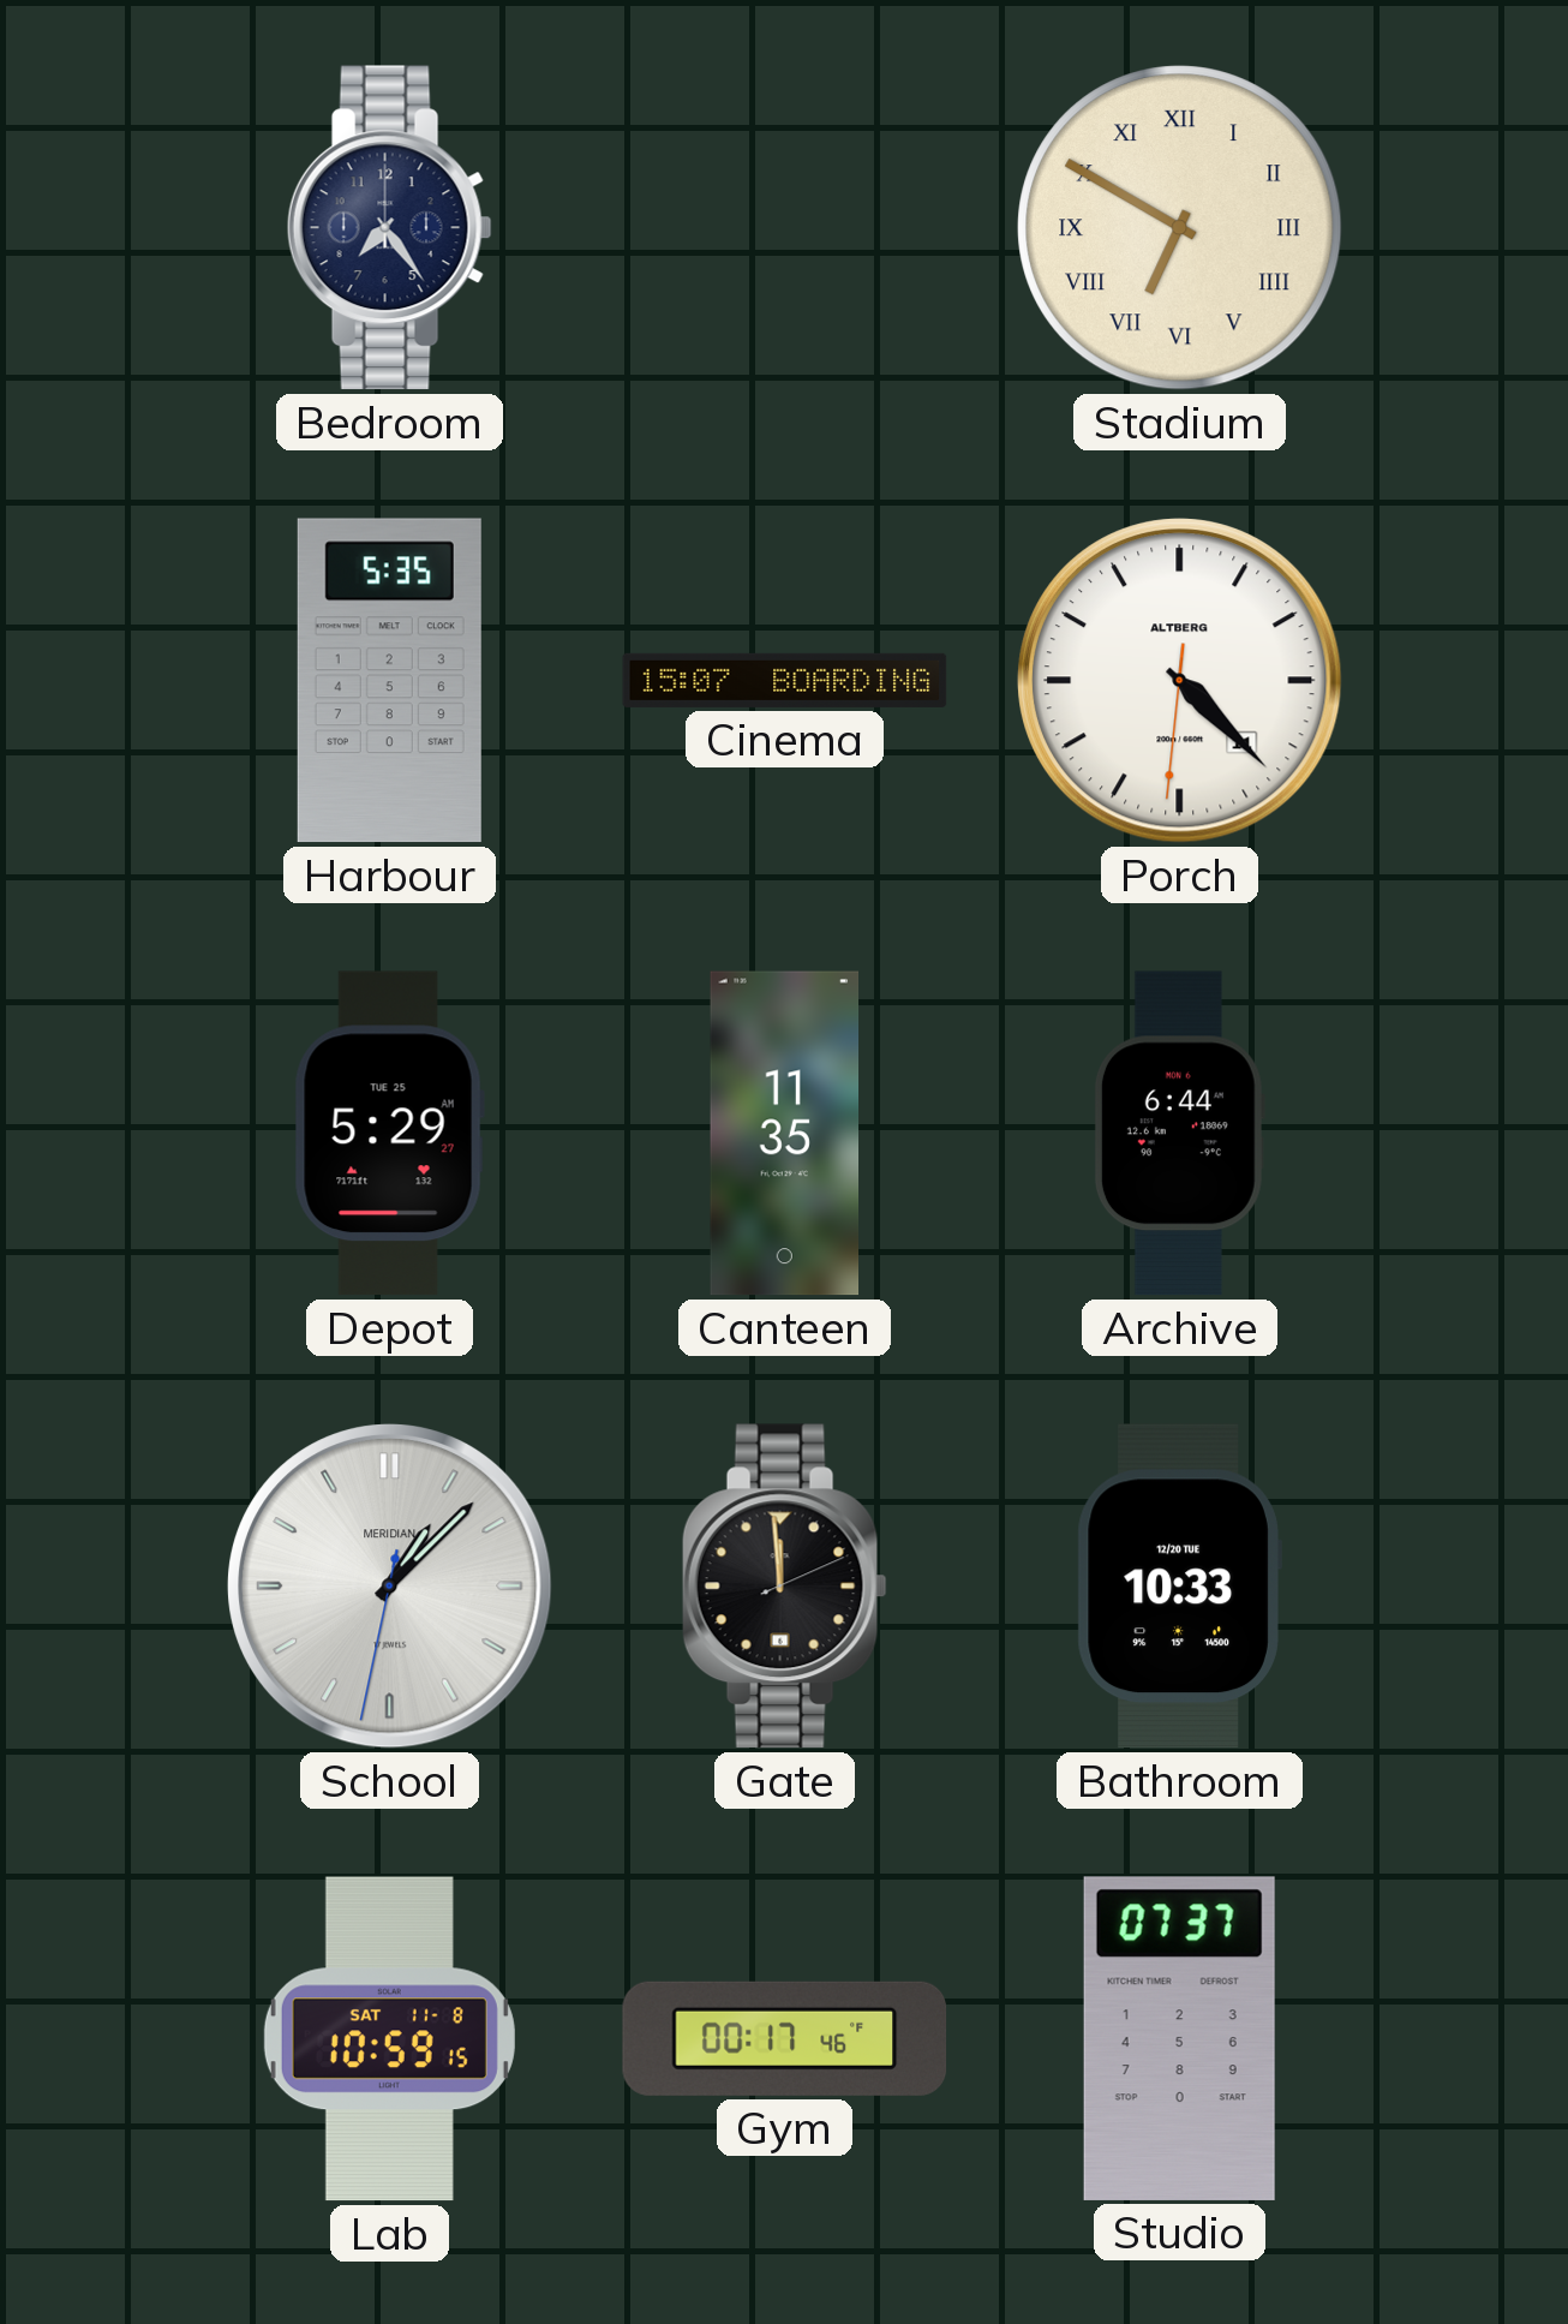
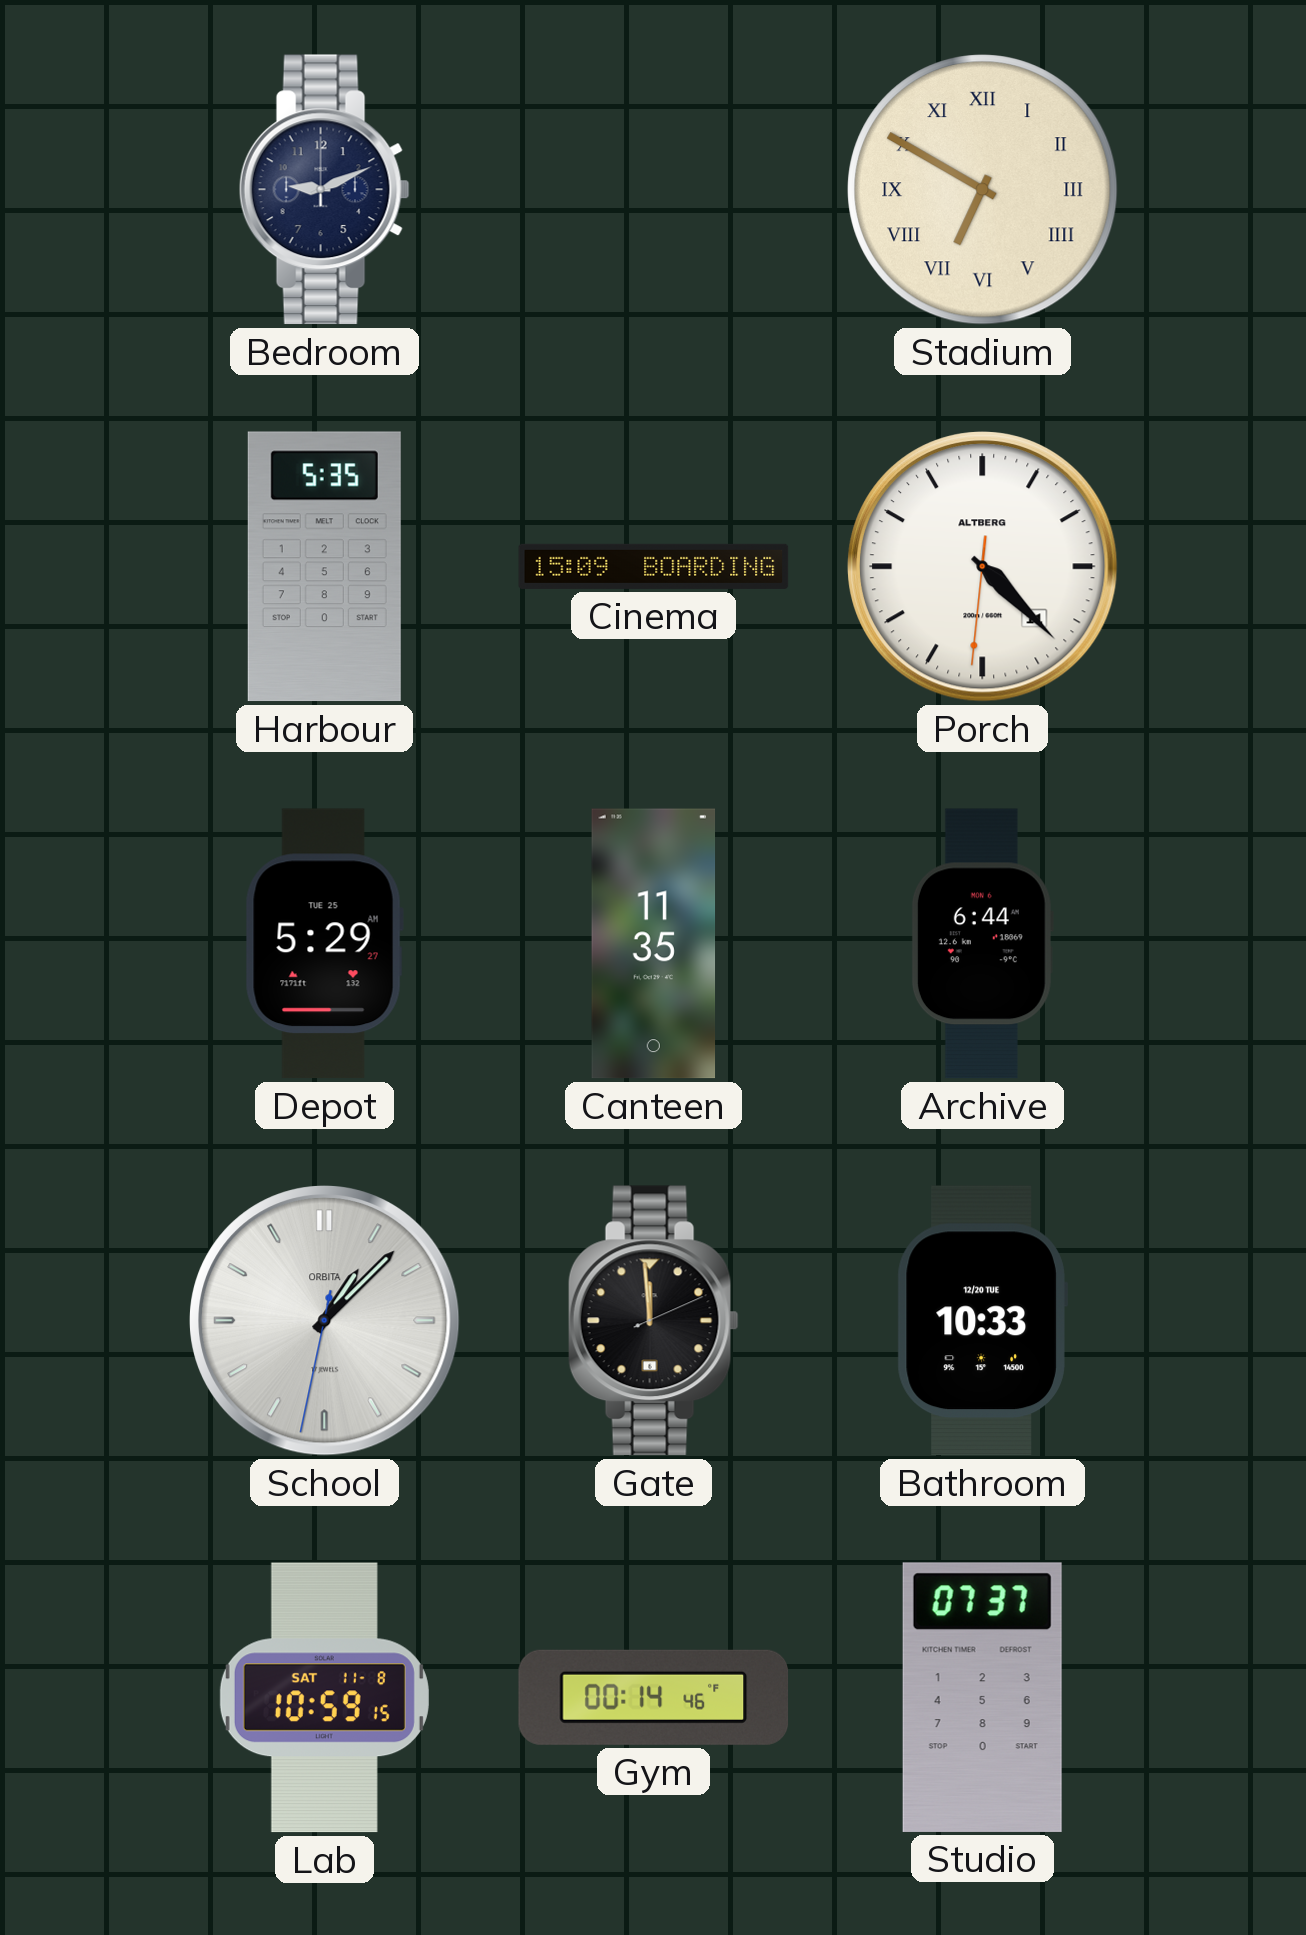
Bedroom: 7:24 -> 9:11
Cinema: 15:07 -> 15:09
School brand: MERIDIAN -> ORBITA
Gym: 00:17 -> 00:14
